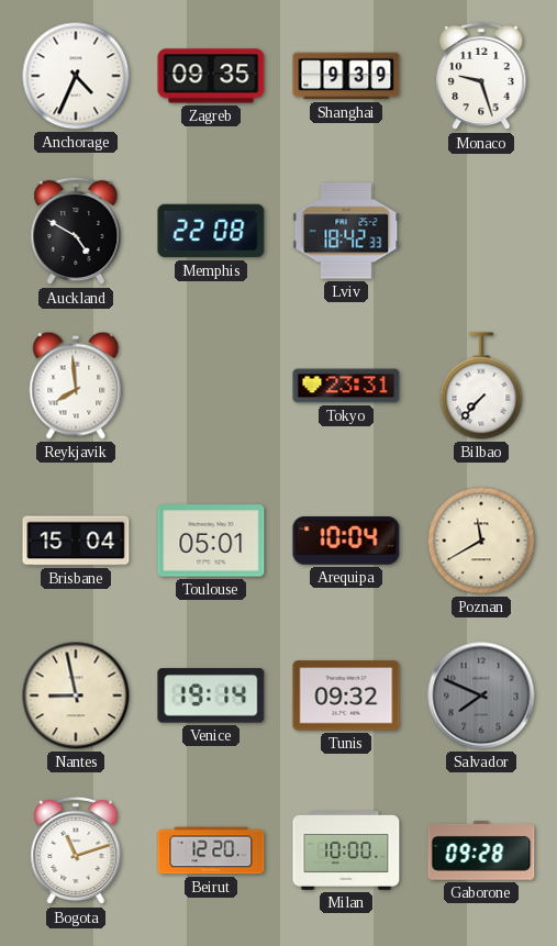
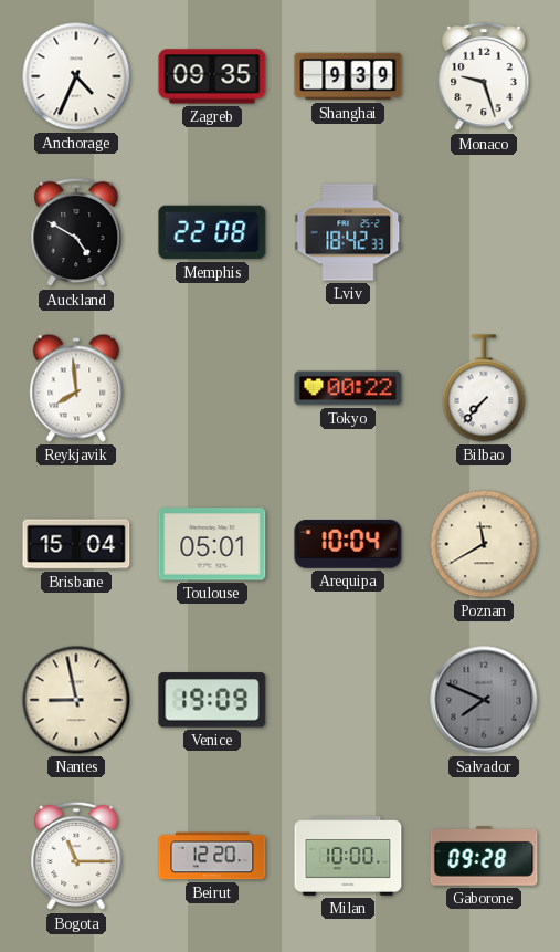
Tokyo: 23:31 -> 00:22
Venice: 19:14 -> 19:09
Tunis: 09:32 -> none
Bogota: 11:12 -> 11:15
